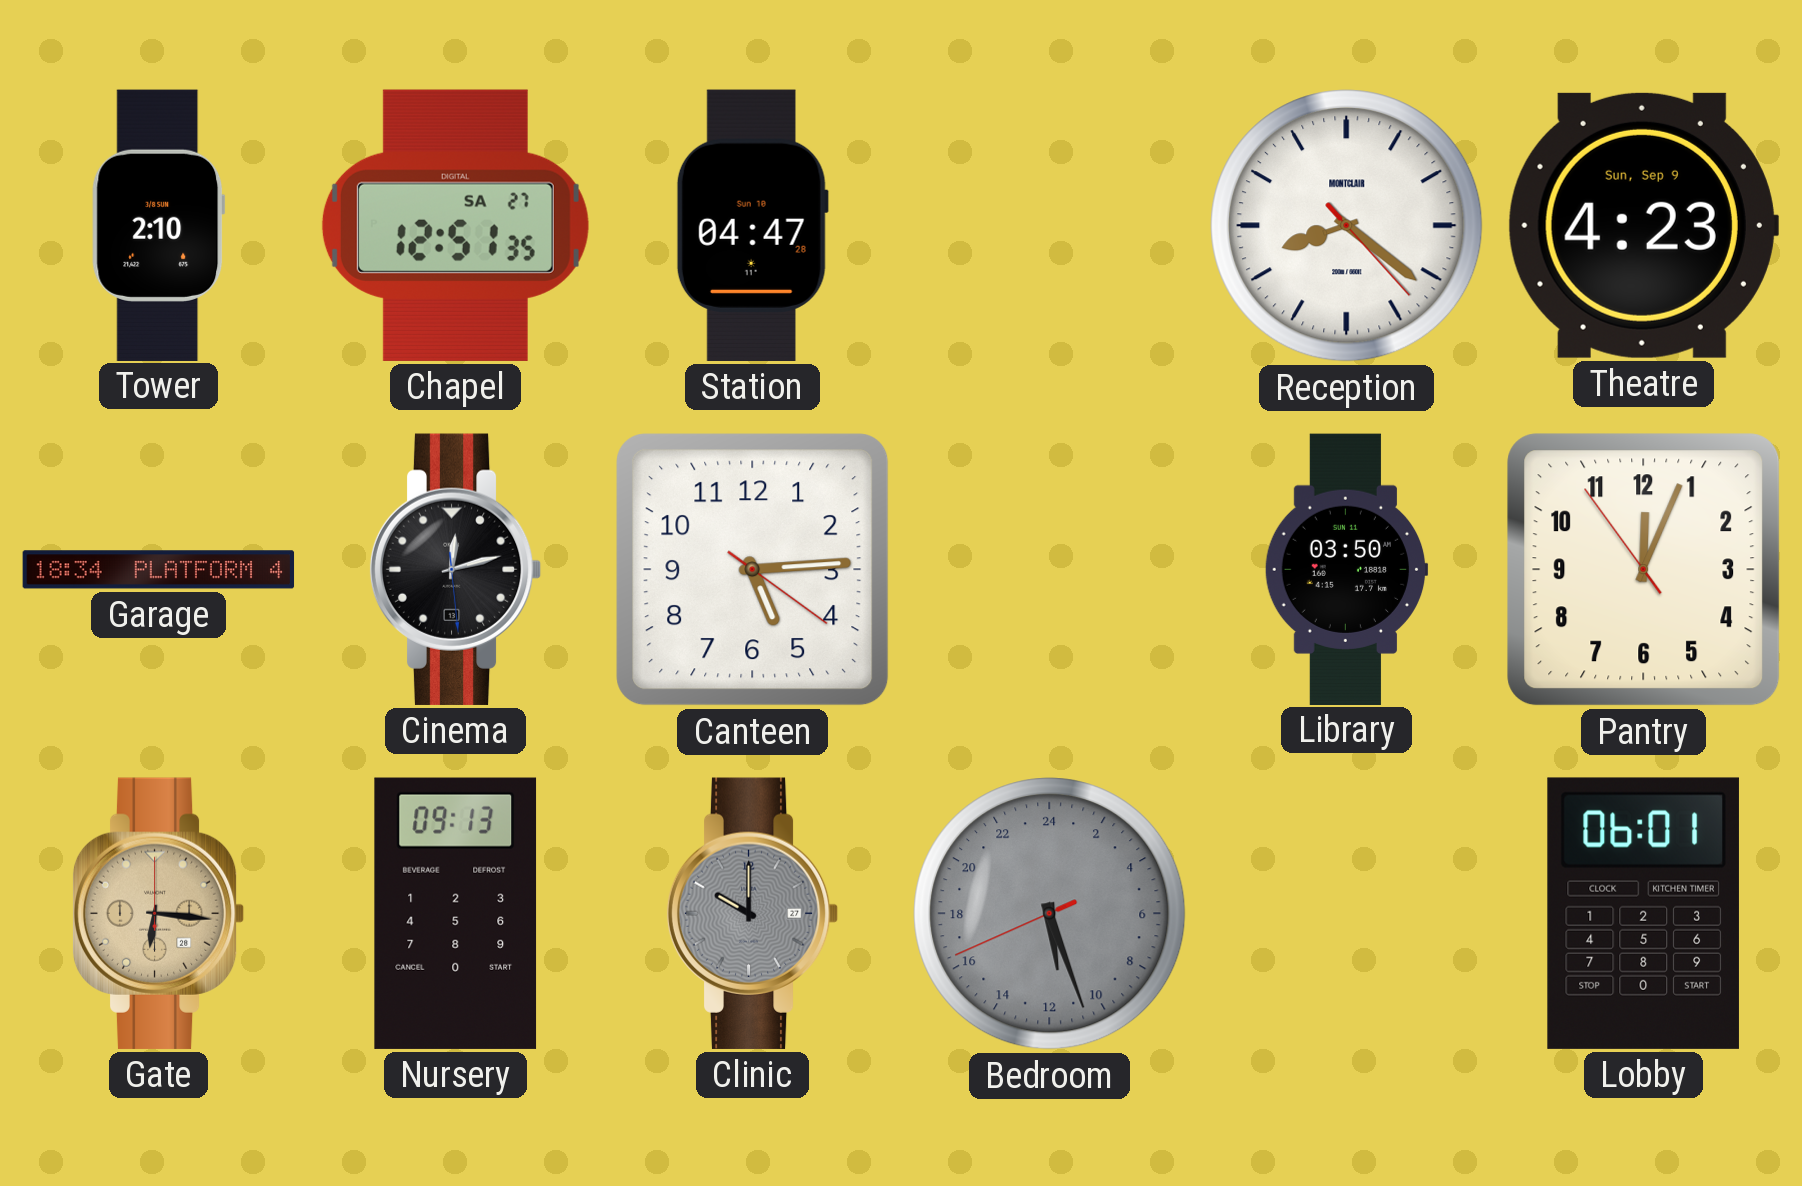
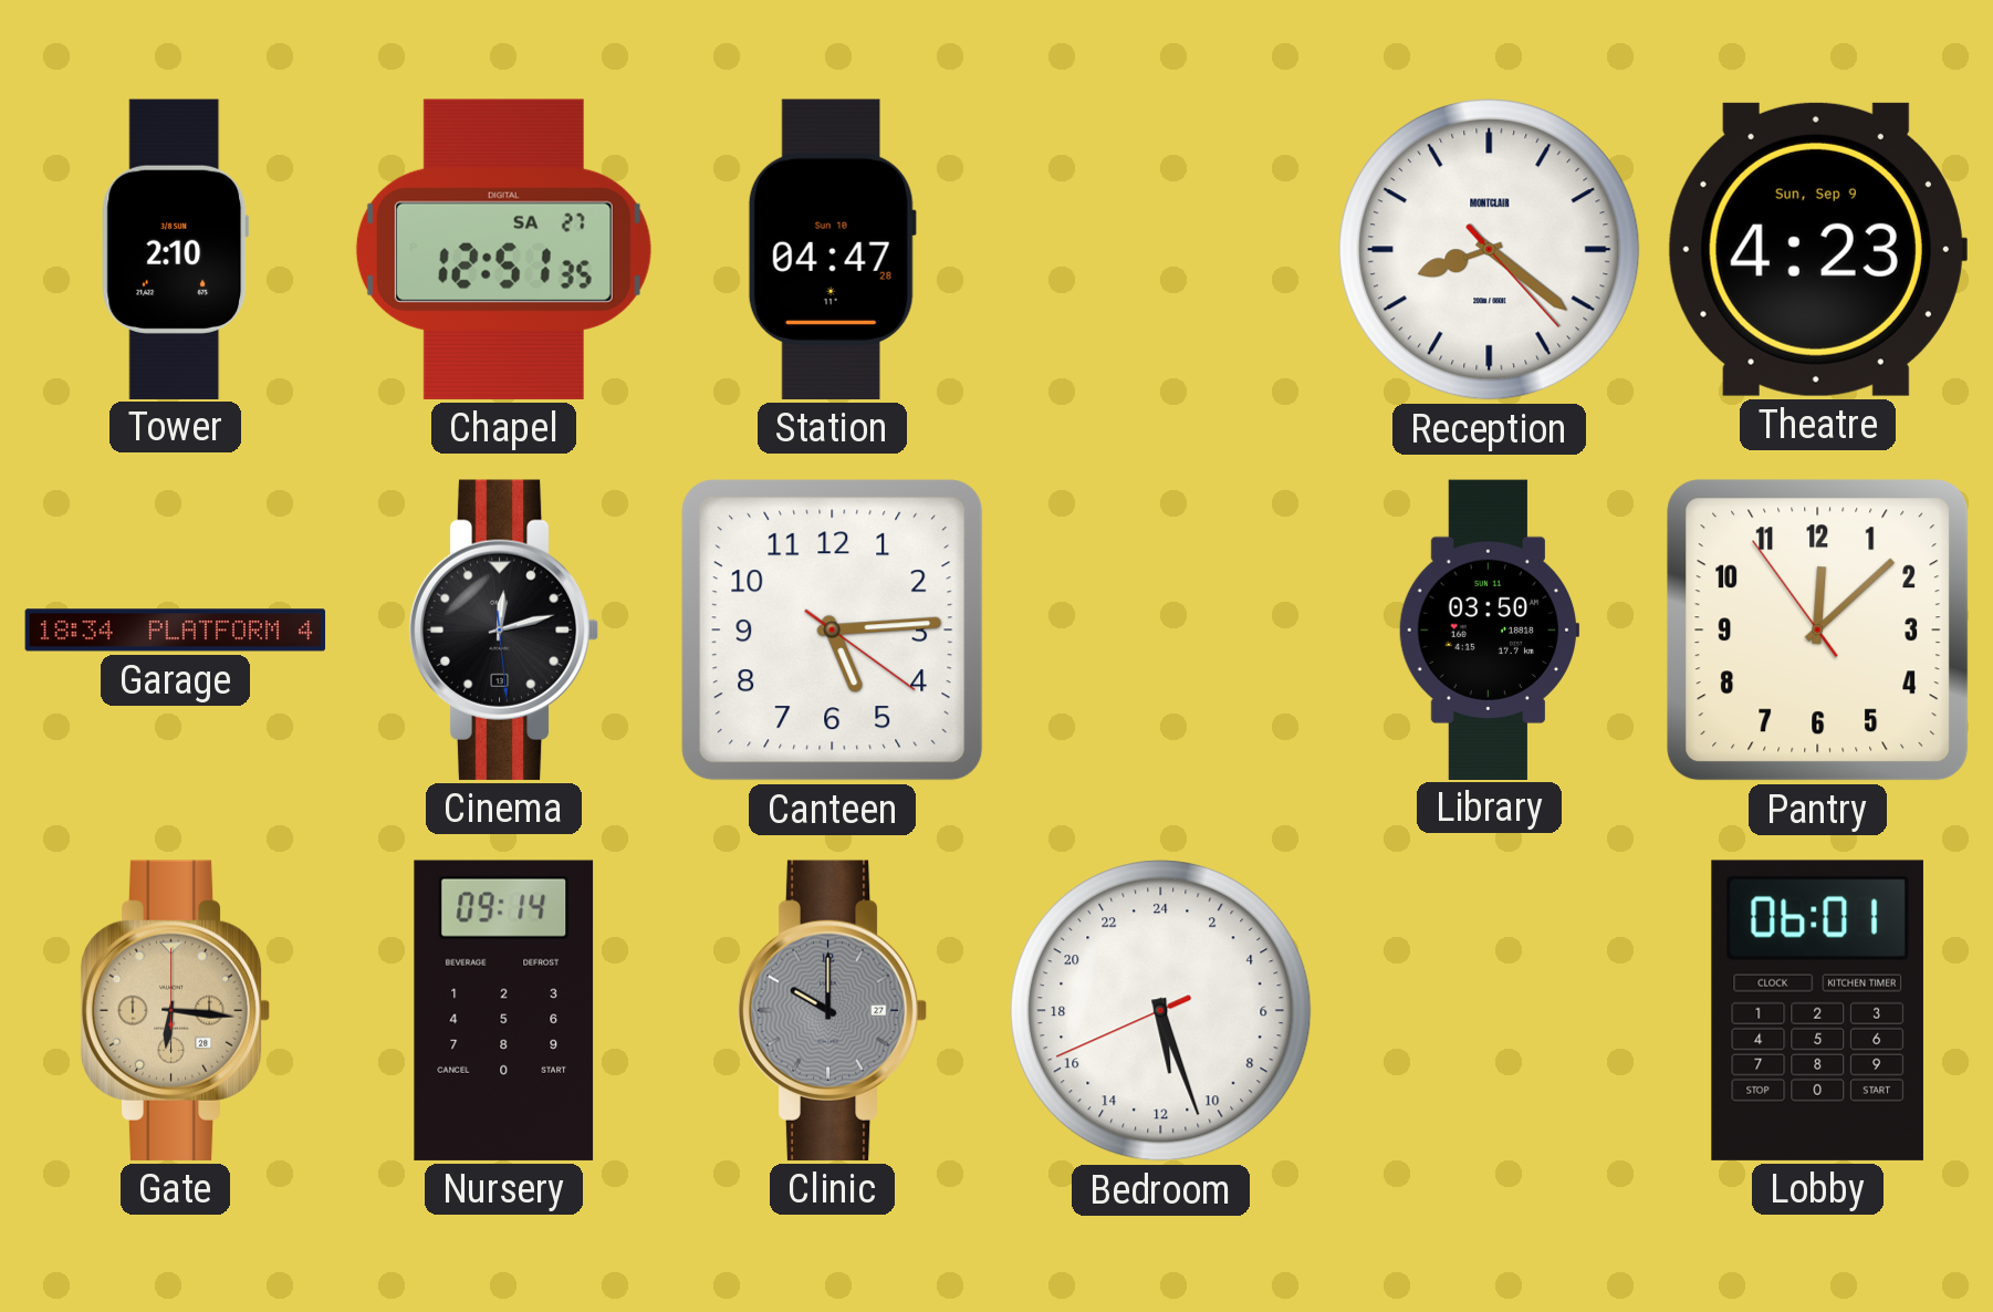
Pantry: 12:03 -> 12:07
Nursery: 09:13 -> 09:14
Bedroom dial: grey -> white
